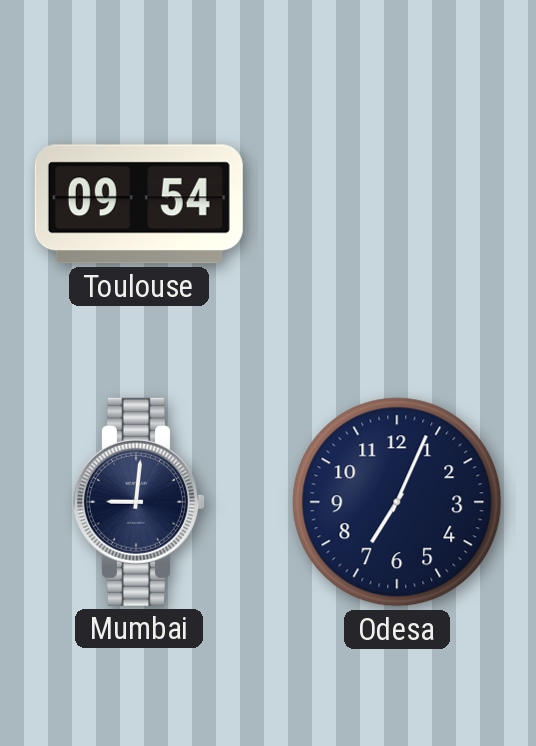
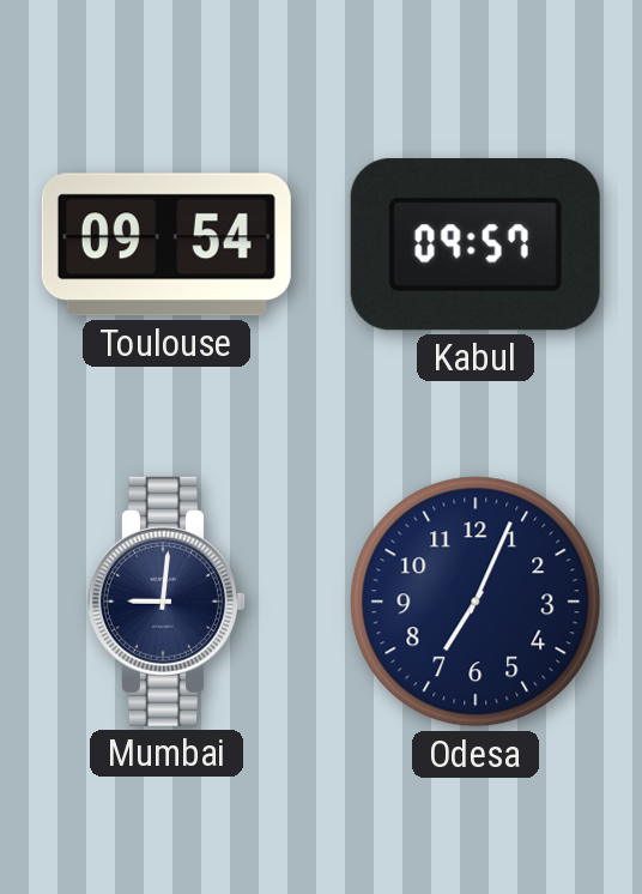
Kabul: none -> 09:57
